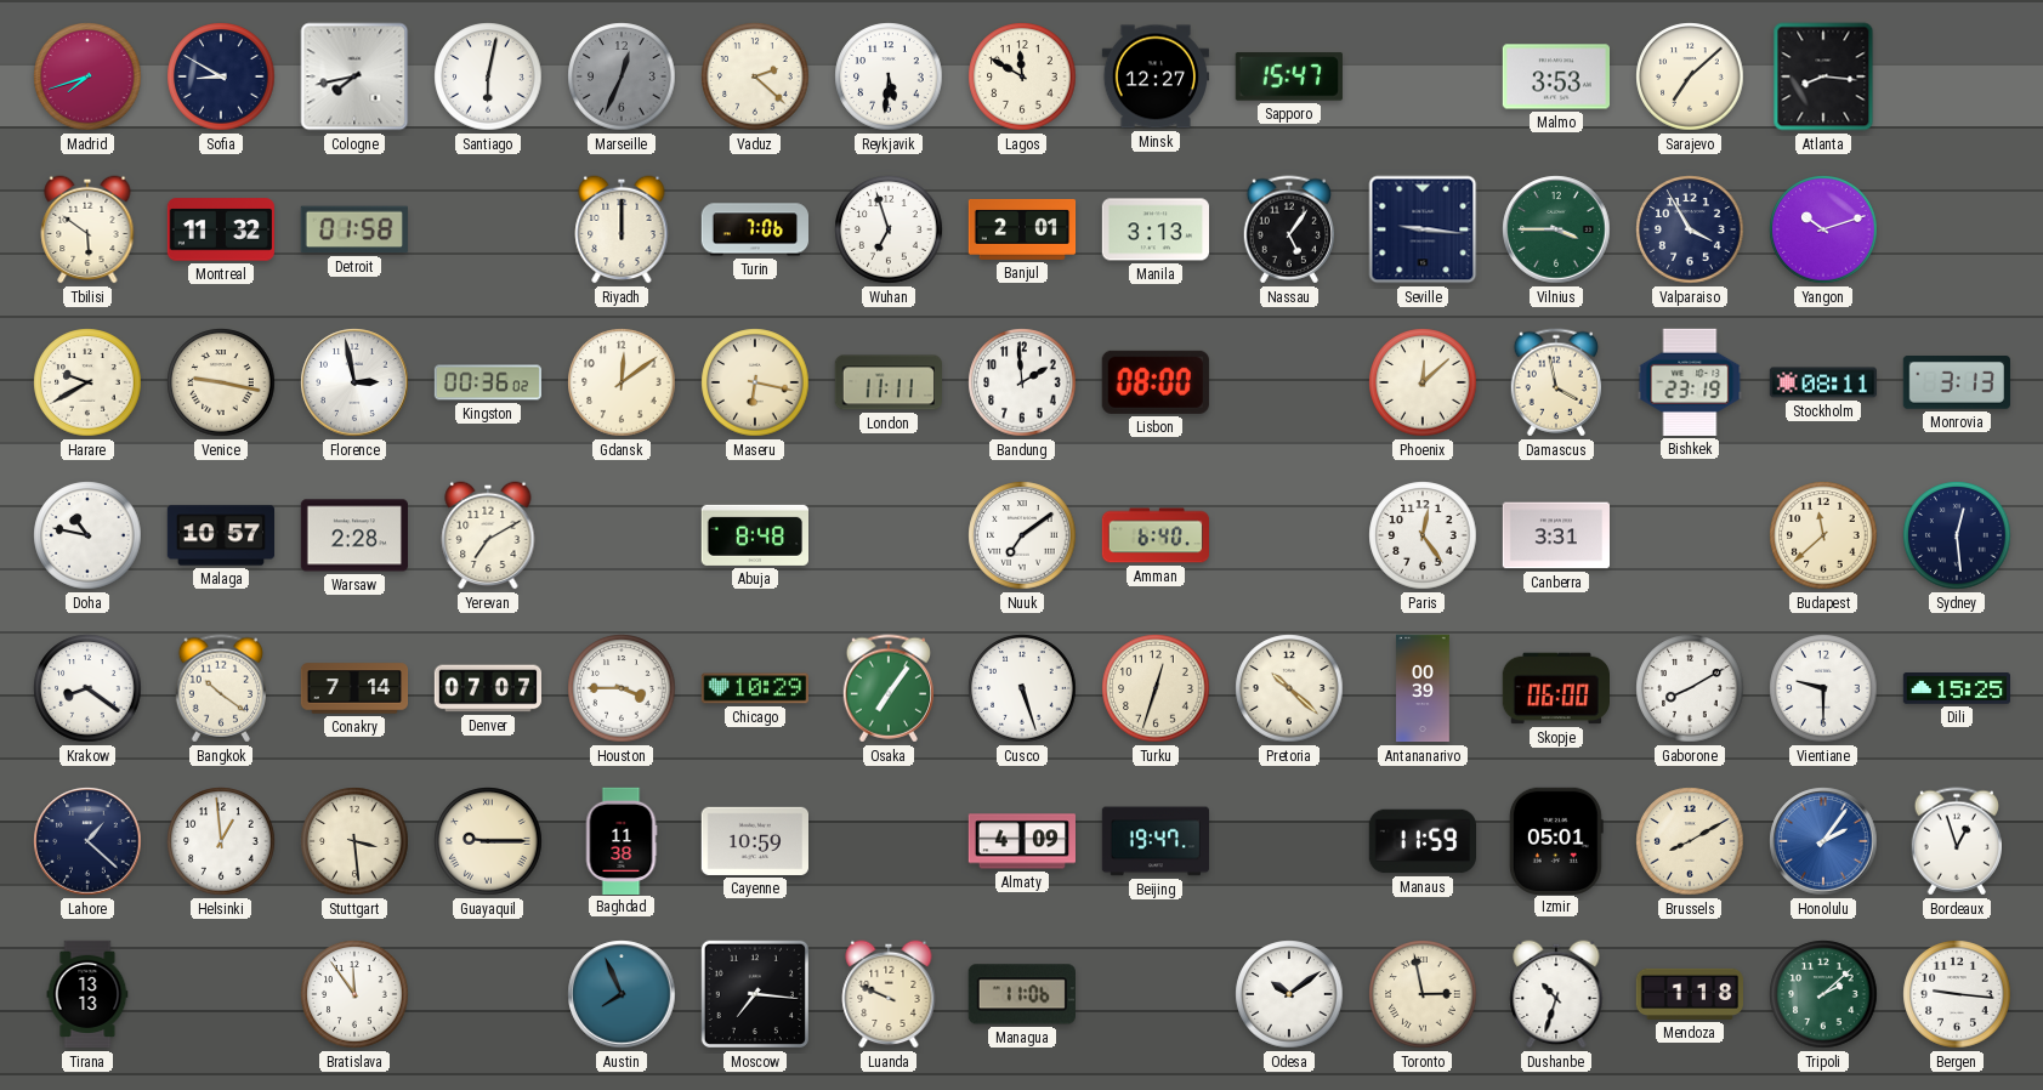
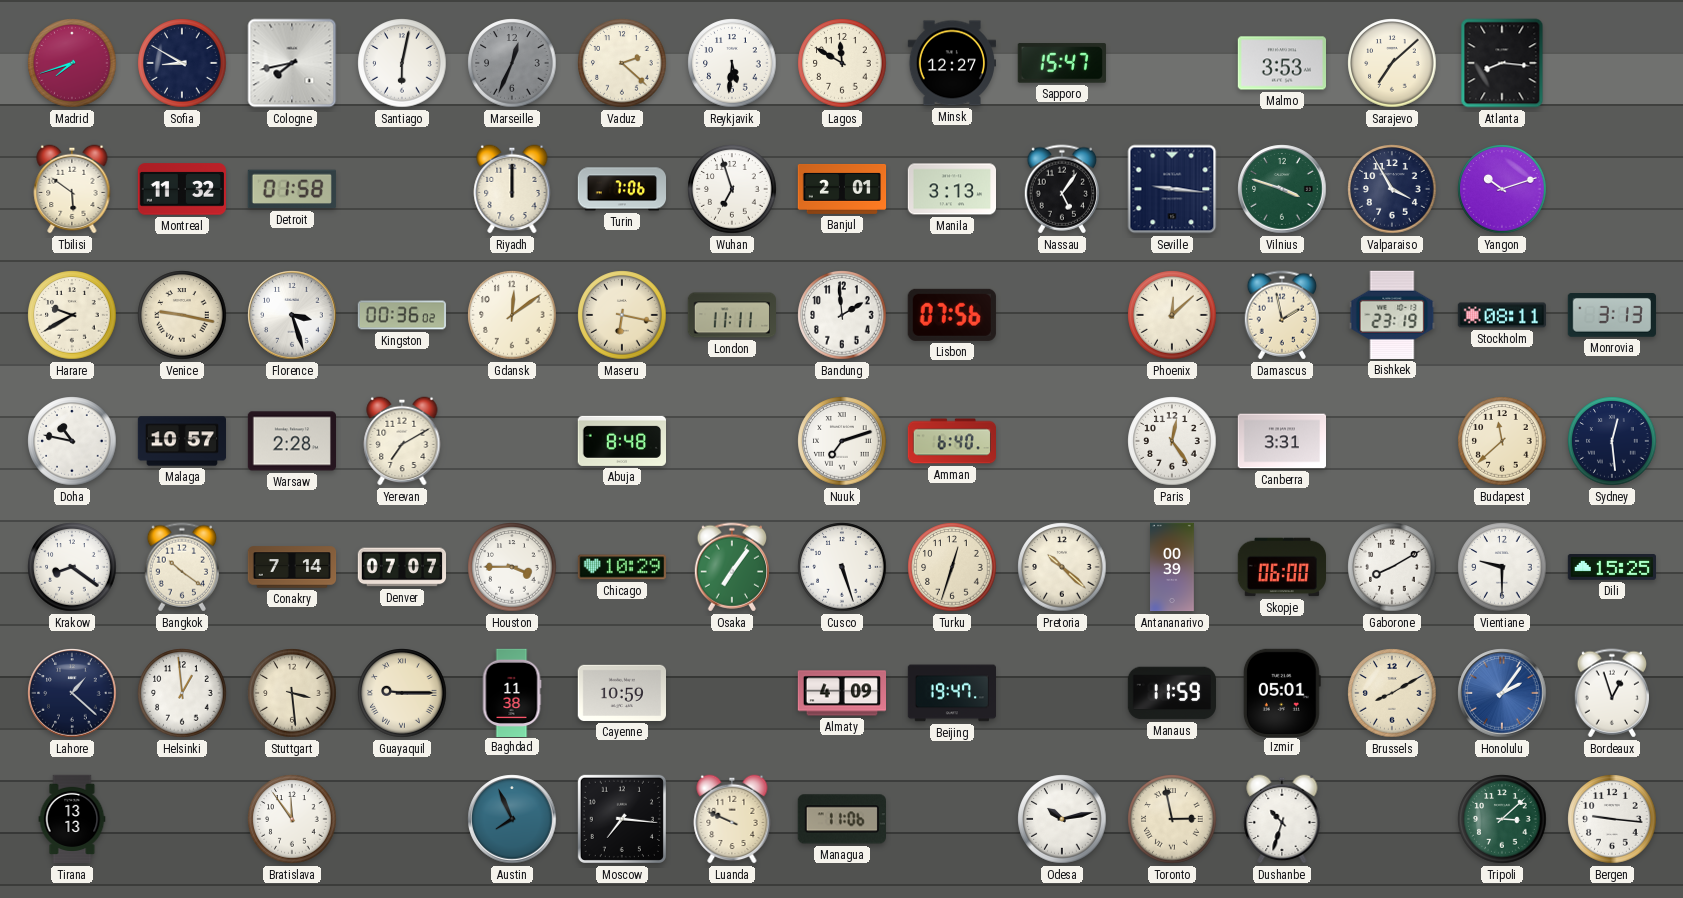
Vilnius: 3:45 -> 3:48
Florence: 2:58 -> 3:27
Lisbon: 08:00 -> 07:56
Damascus: 3:58 -> 1:58
Nuuk: 7:09 -> 7:12
Odesa: 10:09 -> 10:13
Mendoza: 1:18 -> none
Tripoli: 2:08 -> 3:08
